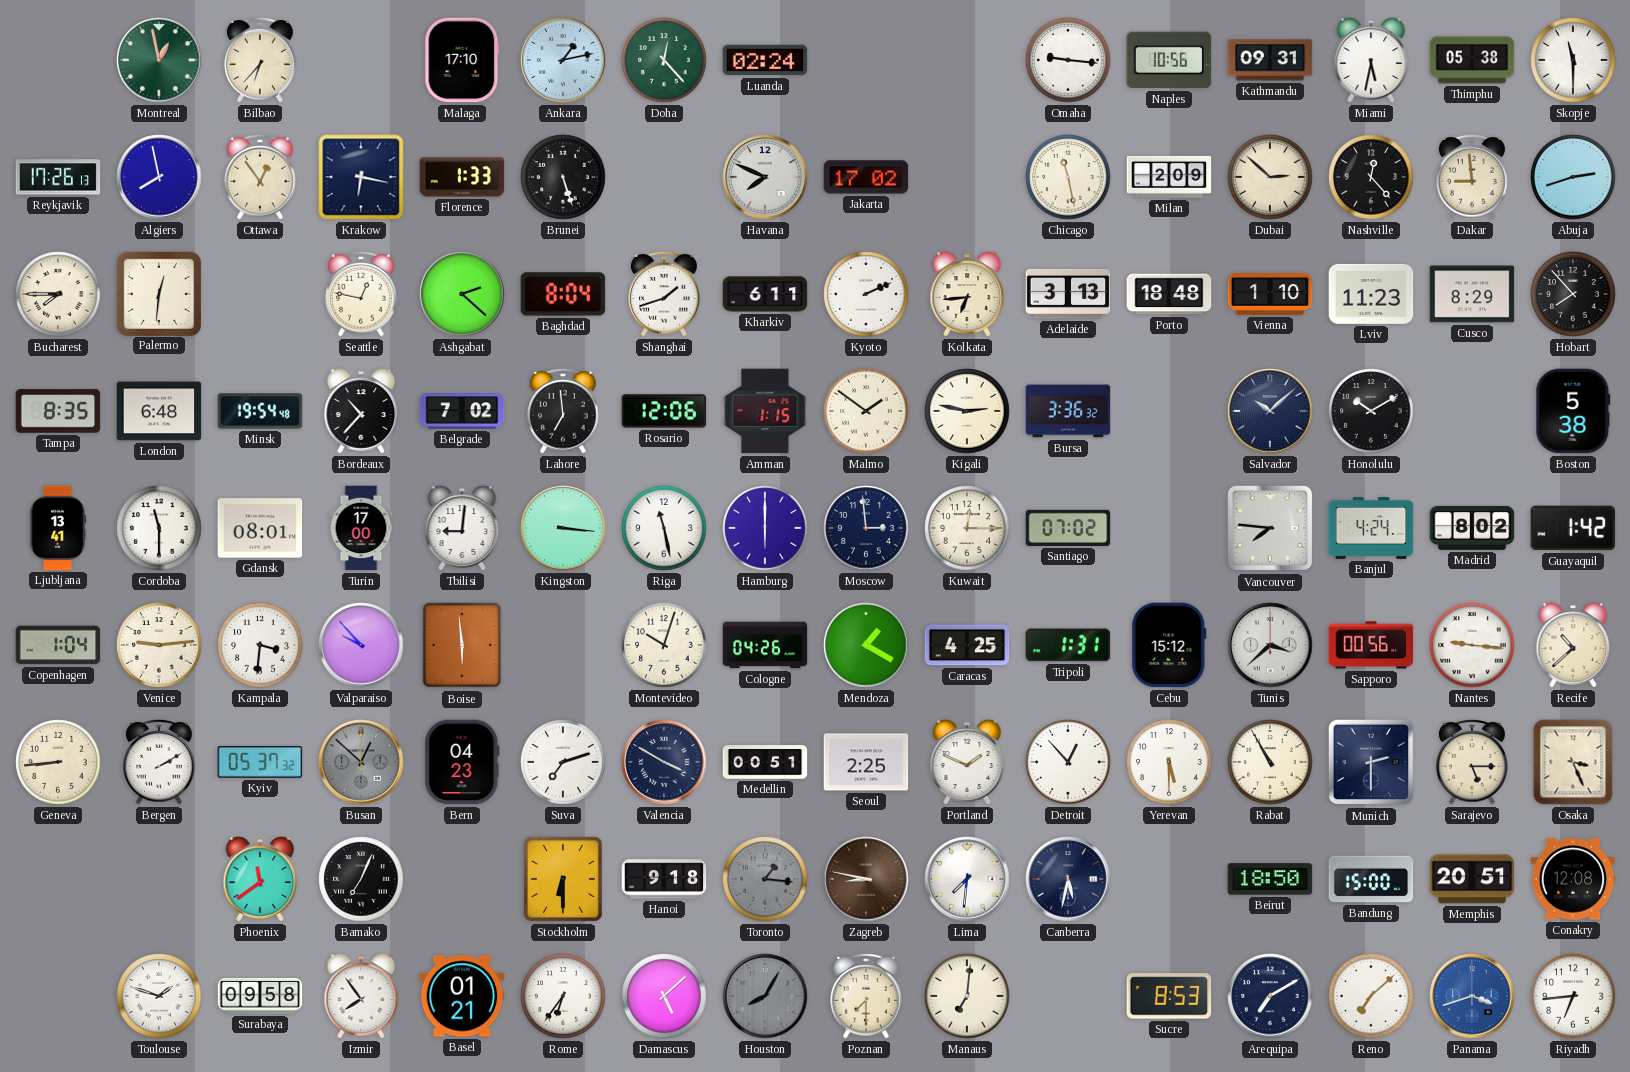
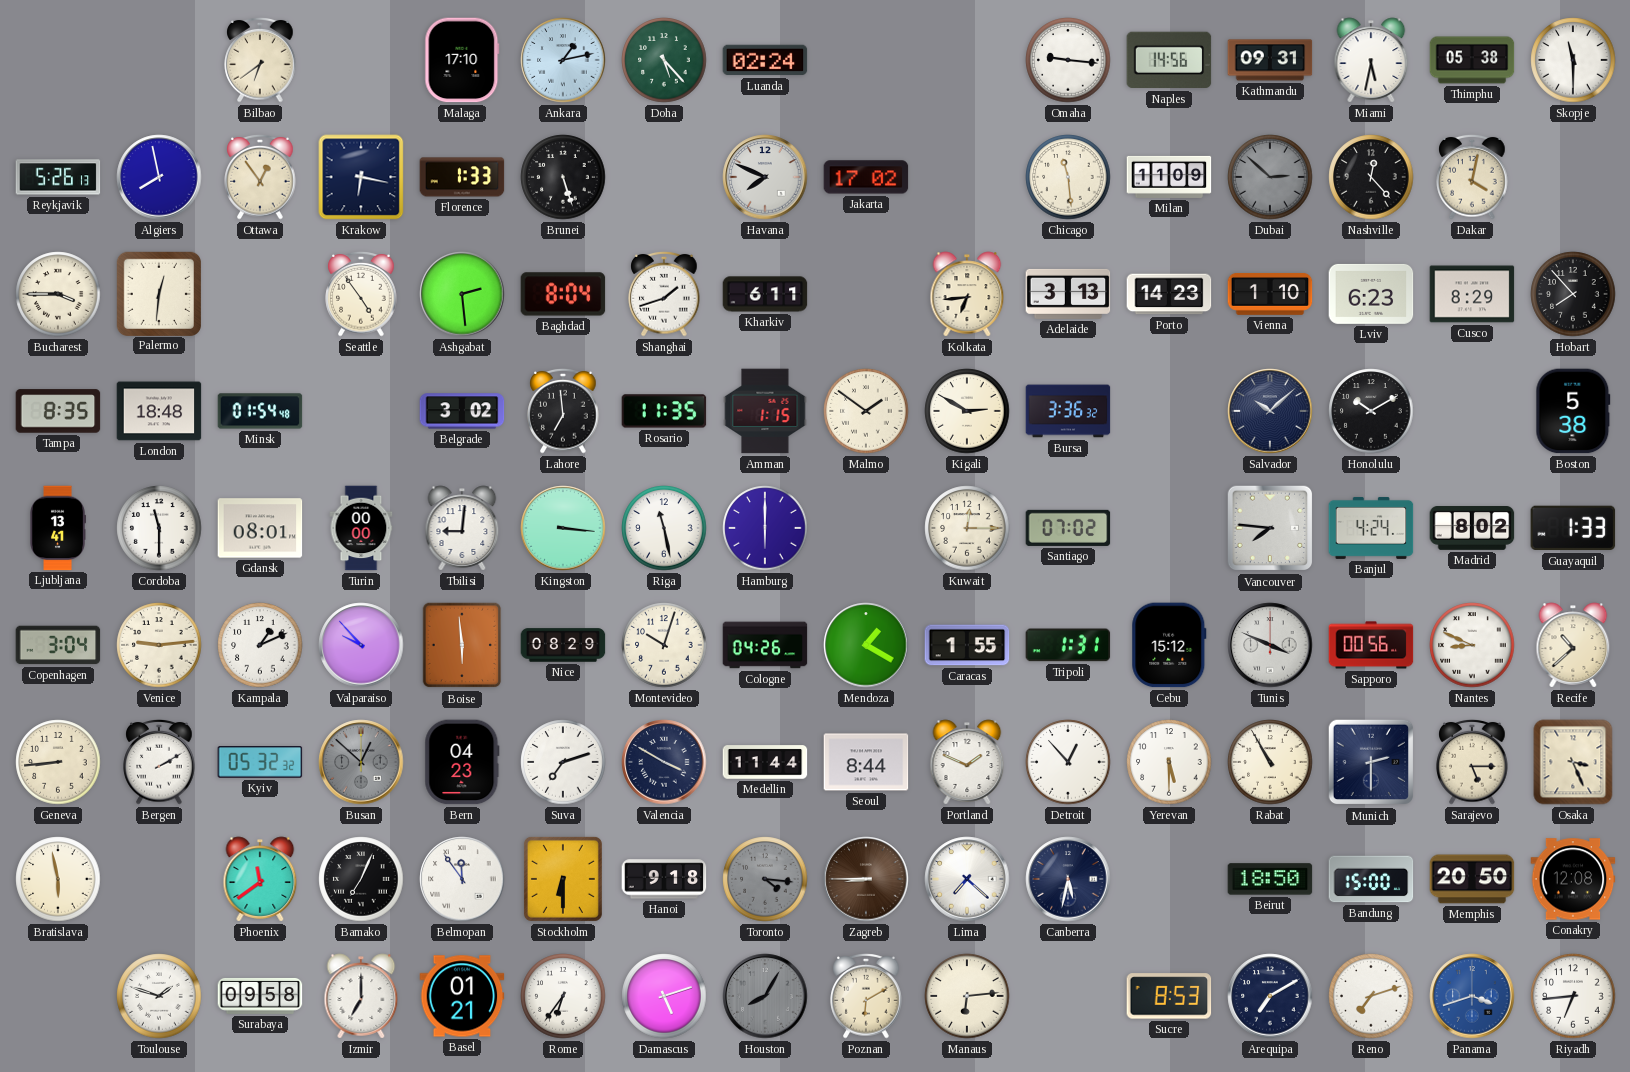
Montreal: 12:58 -> none
Bilbao: 6:37 -> 6:39
Doha: 12:23 -> 5:23
Naples: 10:56 -> 14:56
Reykjavik: 17:26 -> 5:26
Chicago: 11:28 -> 11:29
Milan: 2:09 -> 11:09
Dubai dial: cream -> grey
Dakar: 8:59 -> 4:02
Abuja: 2:42 -> none
Bucharest: 7:45 -> 3:45
Seattle: 12:47 -> 4:54
Ashgabat: 2:22 -> 2:29
Kyoto: 2:11 -> none
Porto: 18:48 -> 14:23
Lviv: 11:23 -> 6:23
London: 6:48 -> 18:48
Minsk: 19:54 -> 01:54
Bordeaux: 10:37 -> none
Belgrade: 7:02 -> 3:02
Rosario: 12:06 -> 11:35
Kigali: 2:47 -> 2:50
Turin: 17:00 -> 00:00
Moscow: 2:59 -> none
Guayaquil: 1:42 -> 1:33
Copenhagen: 1:04 -> 3:04
Kampala: 3:31 -> 1:11
Nice: none -> 08:29
Caracas: 4:25 -> 1:55
Tunis: 3:38 -> 3:49
Nantes: 9:16 -> 8:49
Kyiv: 05:37 -> 05:32
Medellin: 00:51 -> 11:44
Seoul: 2:25 -> 8:44
Bratislava: none -> 5:58
Belmopan: none -> 11:54
Toronto: 1:16 -> 4:16
Zagreb: 8:47 -> 8:45
Lima: 7:31 -> 7:22
Memphis: 20:51 -> 20:50
Izmir: 7:54 -> 7:00
Damascus: 5:08 -> 5:12
Poznan: 7:30 -> 6:10
Manaus: 7:01 -> 6:14
Reno: 7:08 -> 7:12
